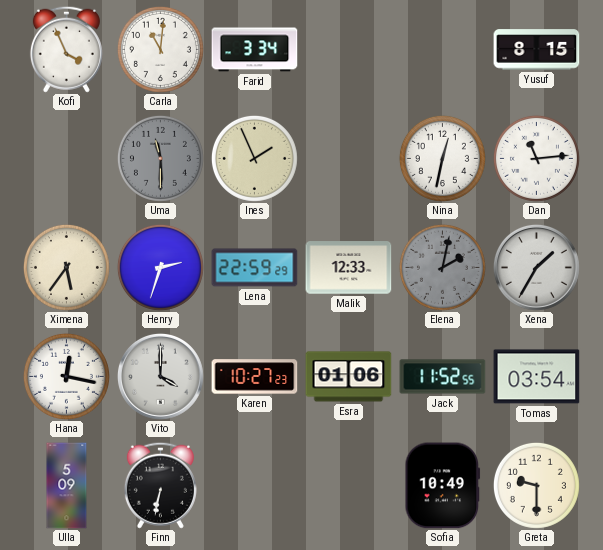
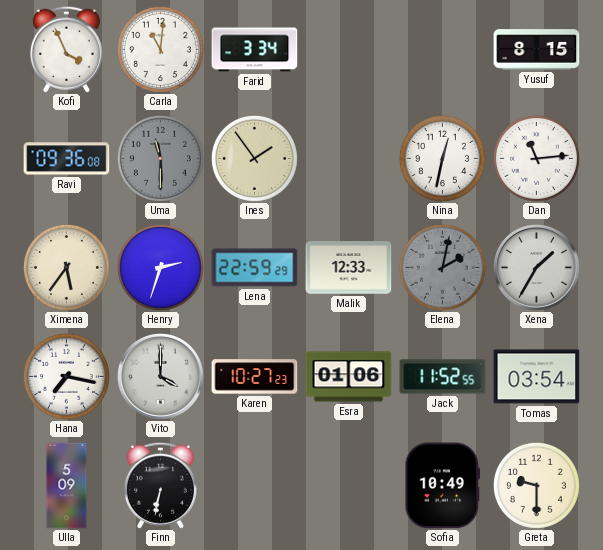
Ravi: none -> 09:36
Ines: 1:56 -> 1:54
Hana: 12:17 -> 7:17
